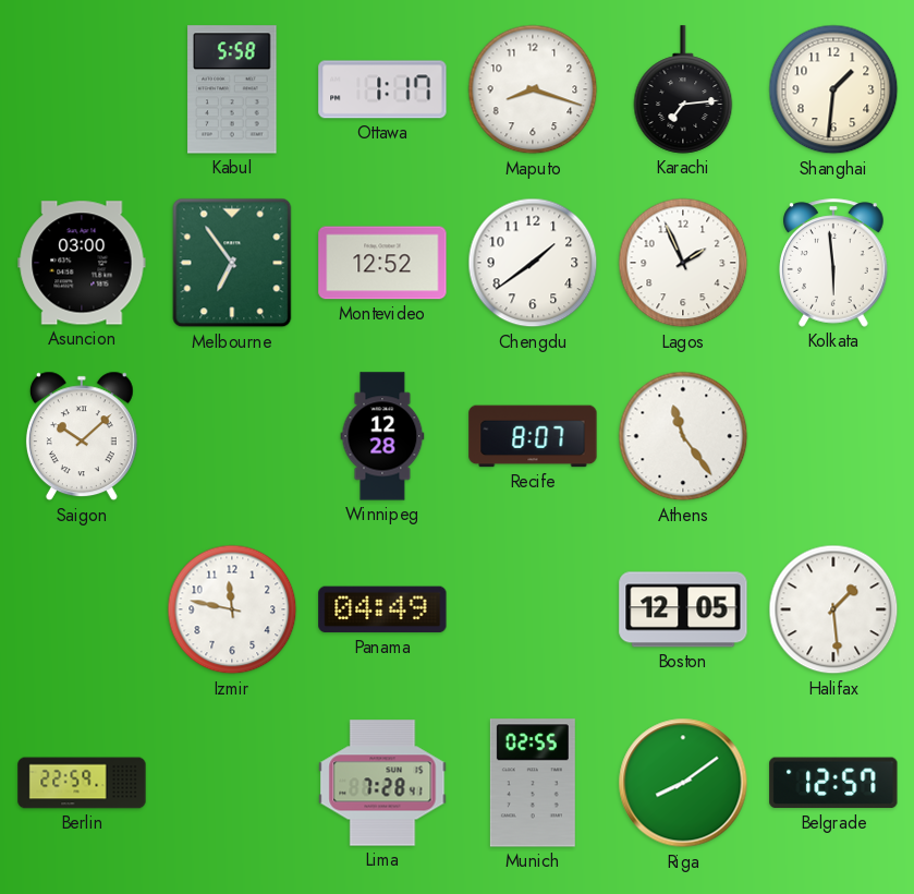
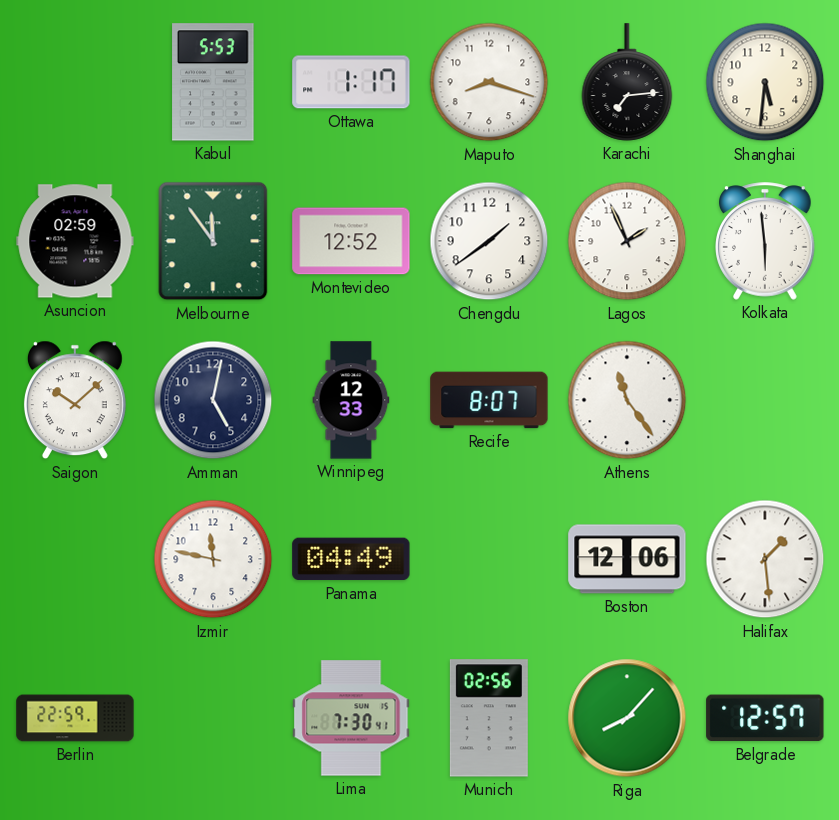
Kabul: 5:58 -> 5:53
Shanghai: 1:31 -> 5:31
Asuncion: 03:00 -> 02:59
Melbourne: 6:54 -> 11:54
Amman: none -> 5:02
Winnipeg: 12:28 -> 12:33
Boston: 12:05 -> 12:06
Lima: 7:28 -> 7:30
Munich: 02:55 -> 02:56
Riga: 8:09 -> 8:07
